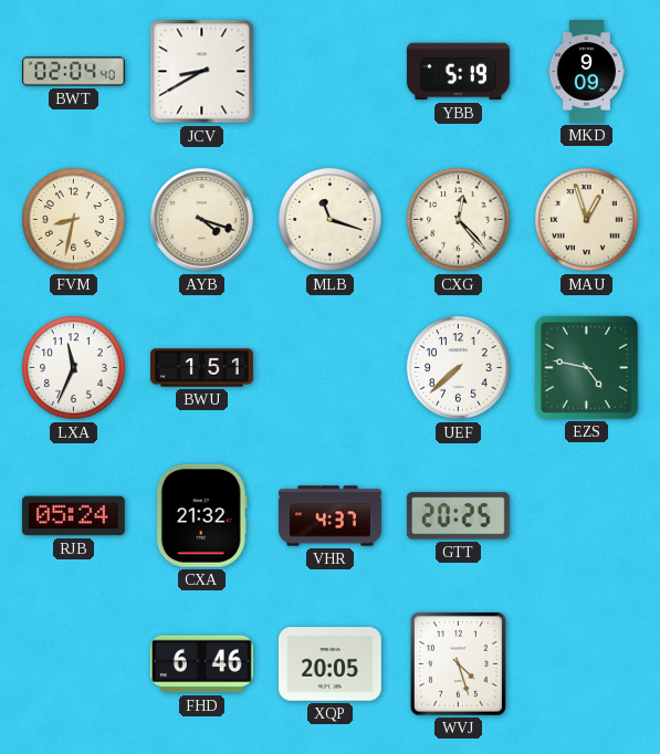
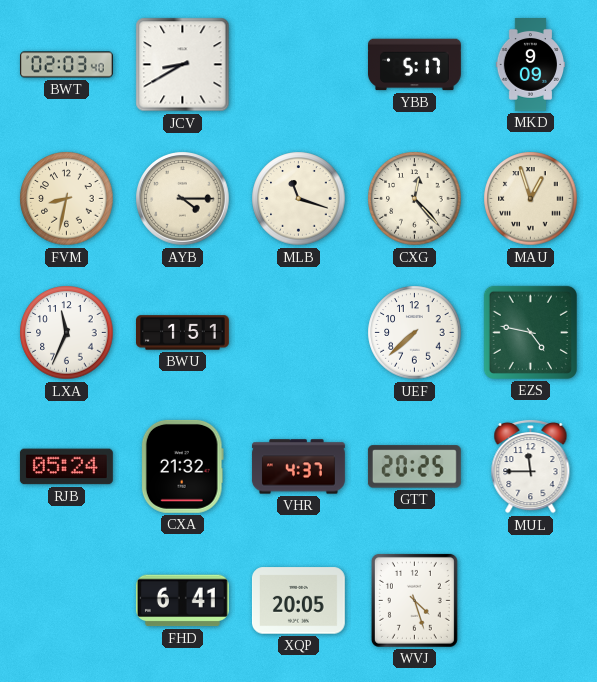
BWT: 02:04 -> 02:03
YBB: 5:19 -> 5:17
AYB: 4:18 -> 4:15
MUL: none -> 11:45
FHD: 6:46 -> 6:41
